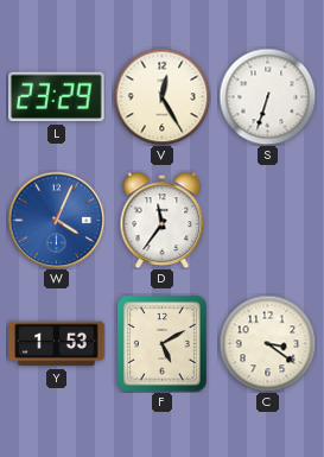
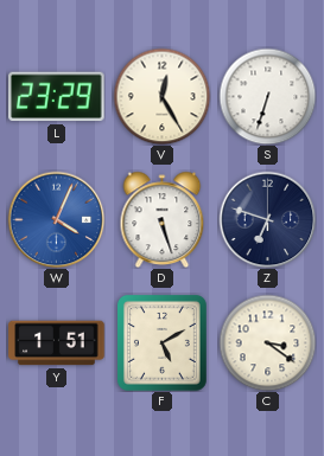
D: 11:36 -> 5:27
Z: none -> 6:48
Y: 1:53 -> 1:51
